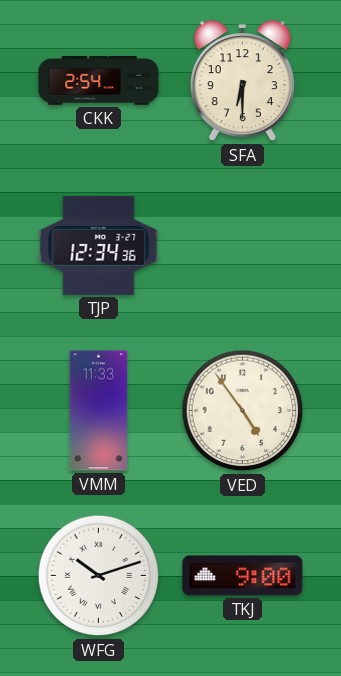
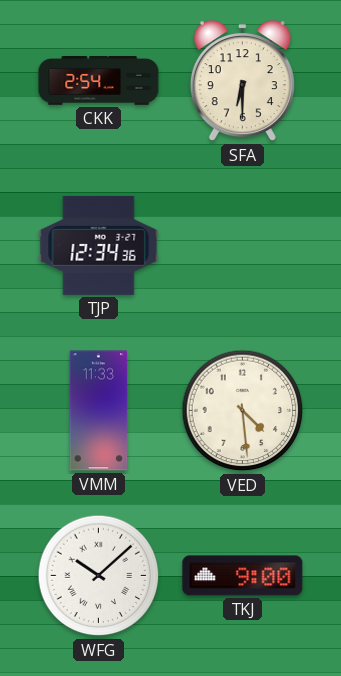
VED: 4:54 -> 4:29
WFG: 10:12 -> 10:08
